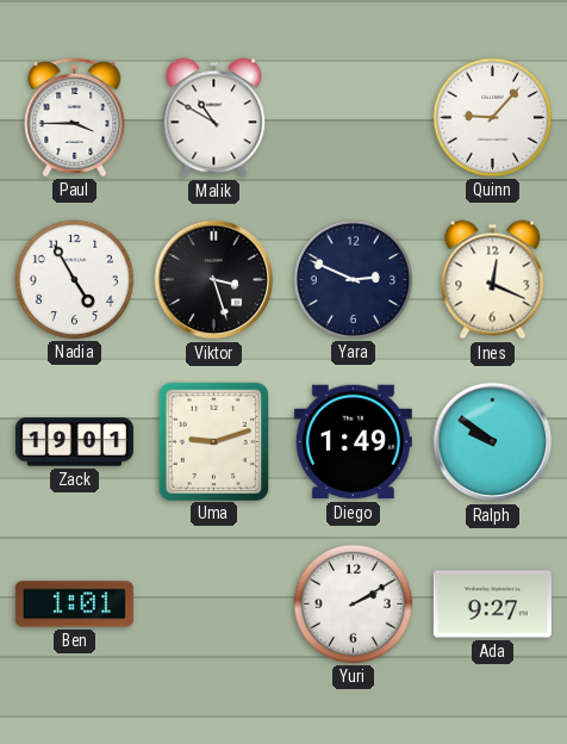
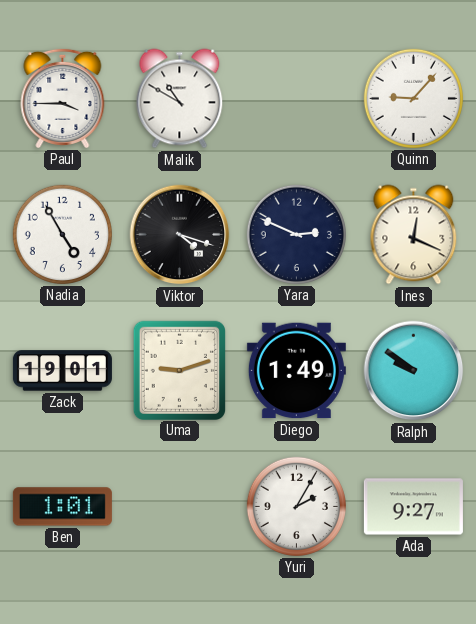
Viktor: 3:27 -> 4:18
Yuri: 2:10 -> 2:05
